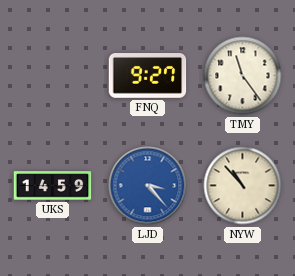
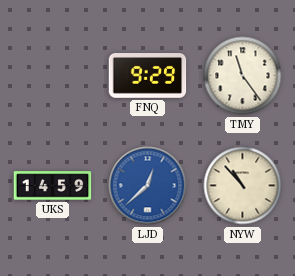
FNQ: 9:27 -> 9:29
LJD: 3:23 -> 12:38
